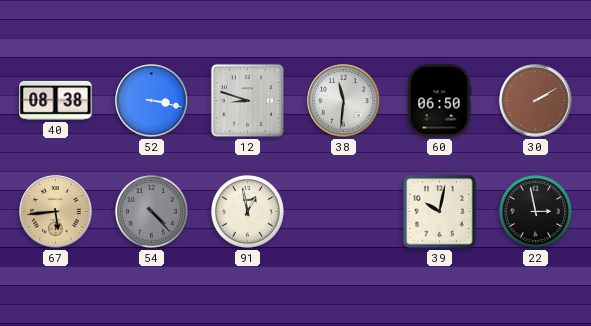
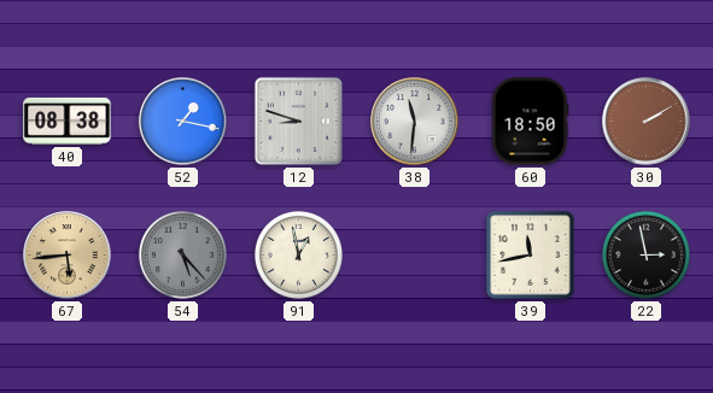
52: 3:17 -> 1:17
60: 06:50 -> 18:50
54: 4:23 -> 5:23
39: 10:02 -> 11:43
